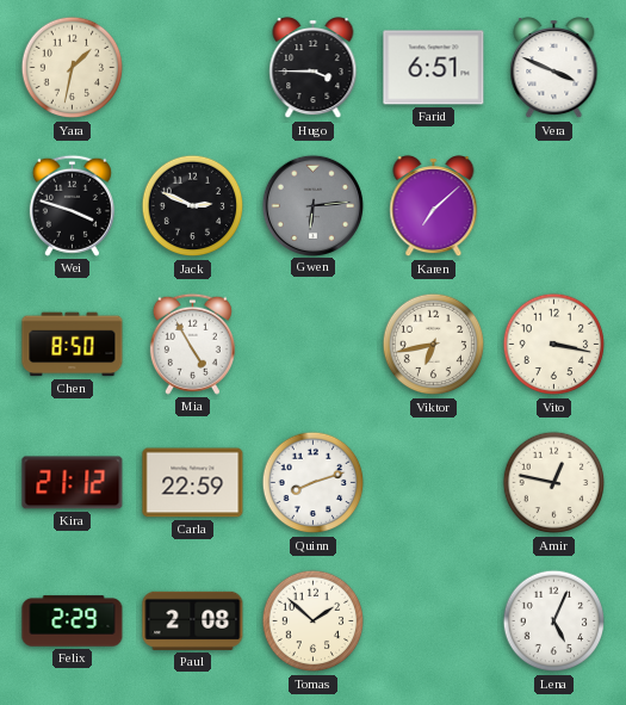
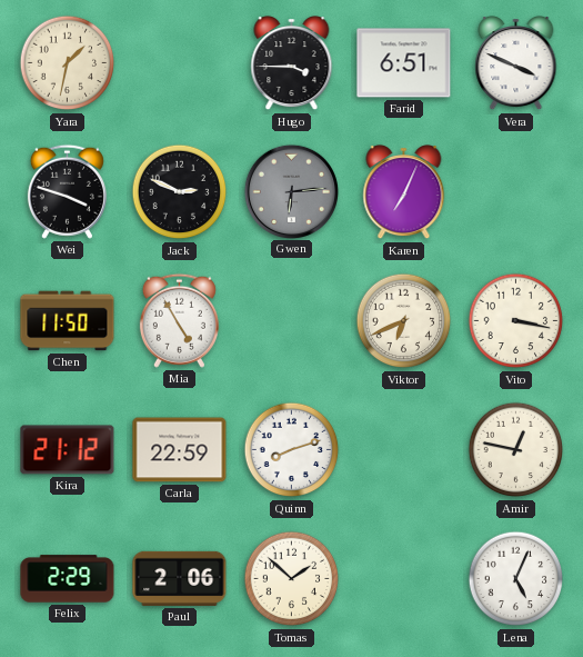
Karen: 7:08 -> 7:04
Chen: 8:50 -> 11:50
Viktor: 6:43 -> 6:41
Paul: 2:08 -> 2:06
